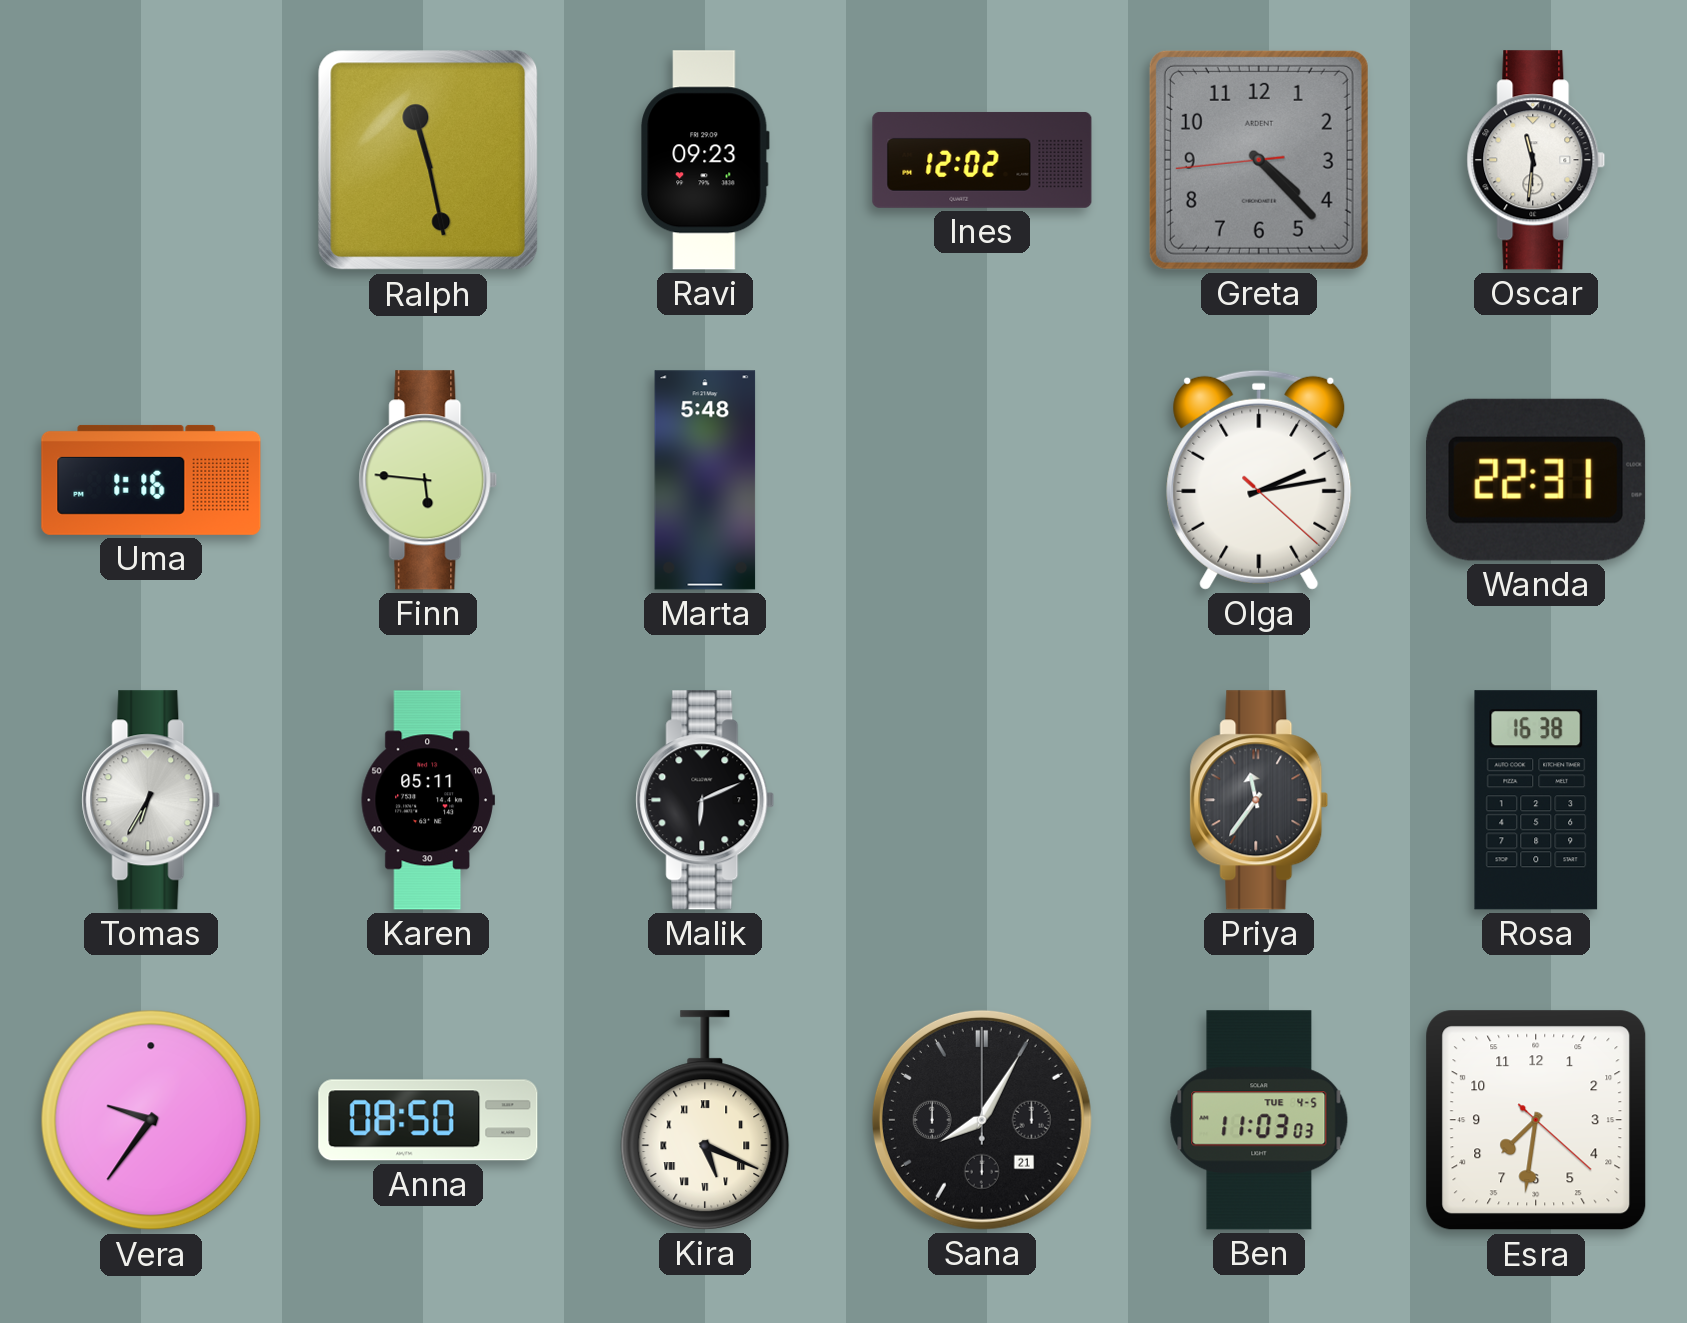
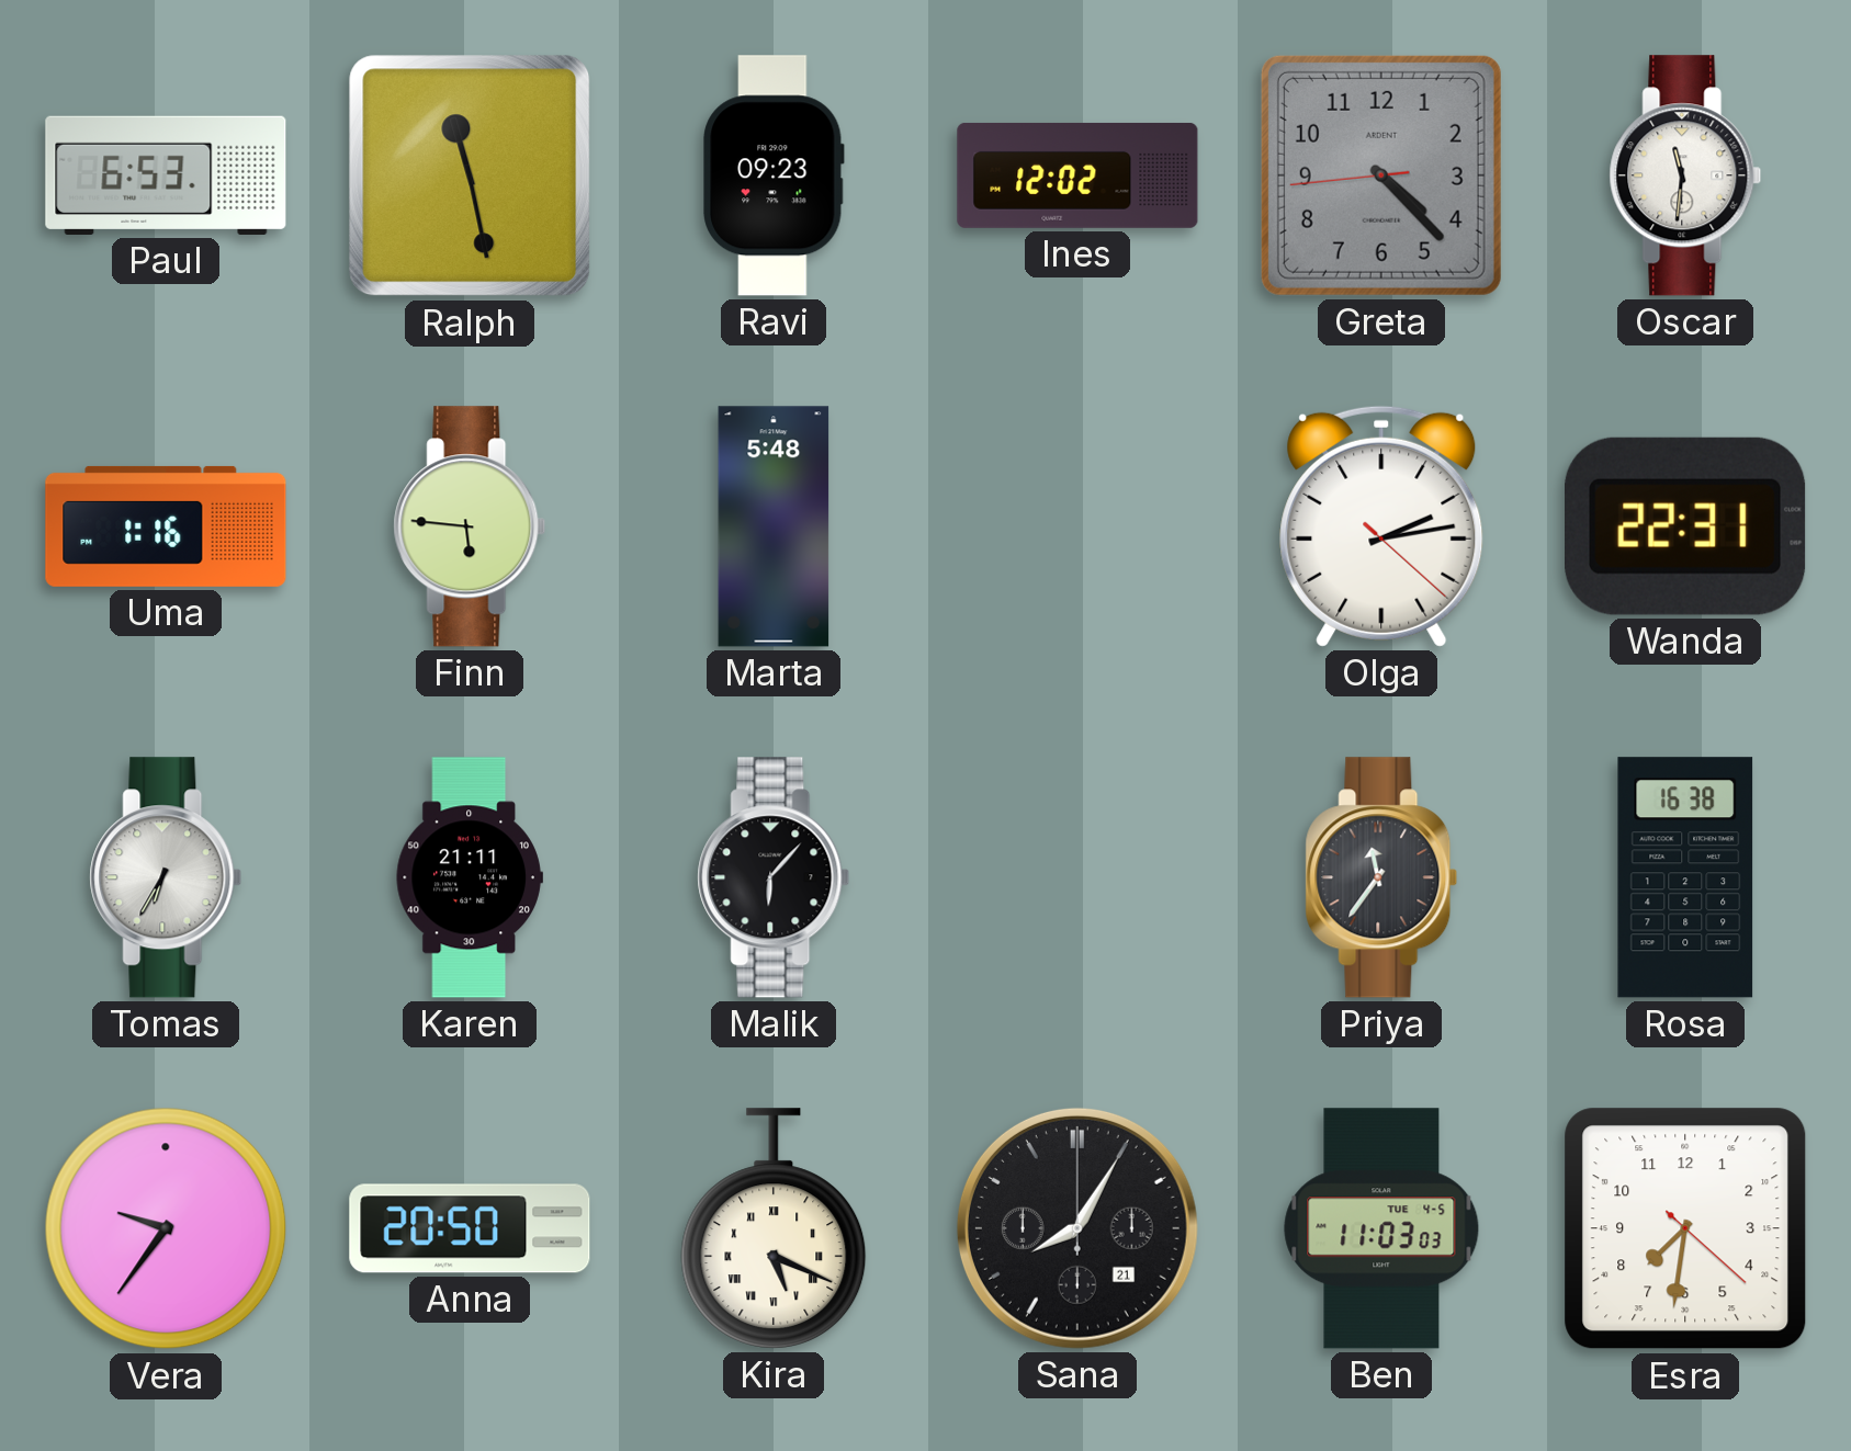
Paul: none -> 6:53
Karen: 05:11 -> 21:11
Malik: 6:11 -> 6:07
Anna: 08:50 -> 20:50
